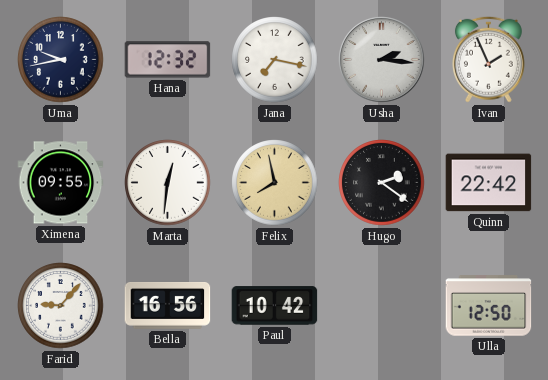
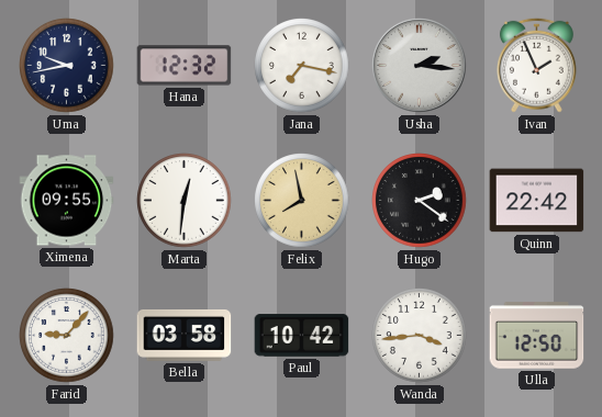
Bella: 16:56 -> 03:58
Wanda: none -> 3:44
